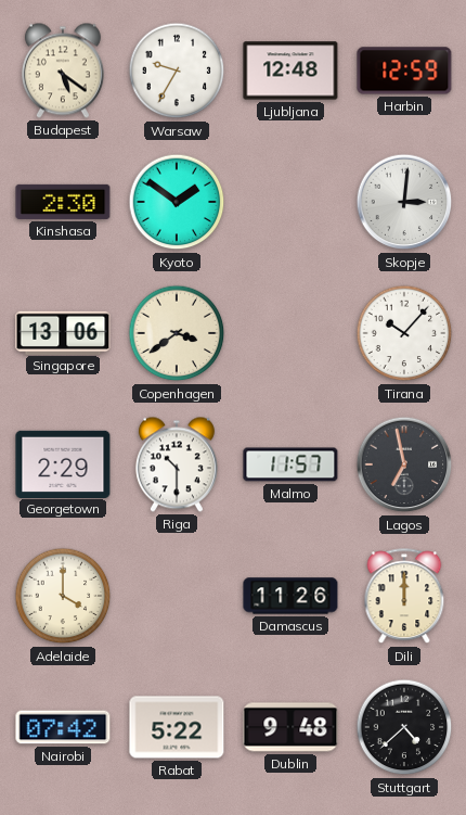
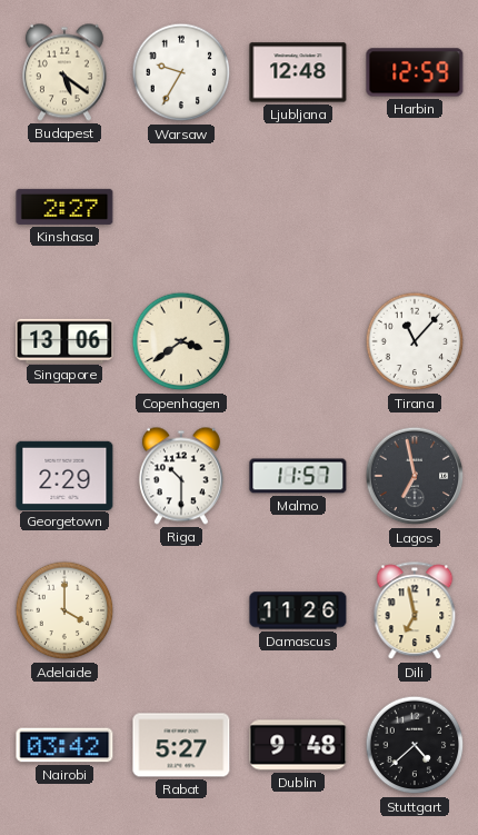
Kinshasa: 2:30 -> 2:27
Kyoto: 1:51 -> none
Skopje: 3:01 -> none
Tirana: 10:07 -> 11:07
Dili: 12:00 -> 6:58
Nairobi: 07:42 -> 03:42
Rabat: 5:22 -> 5:27
